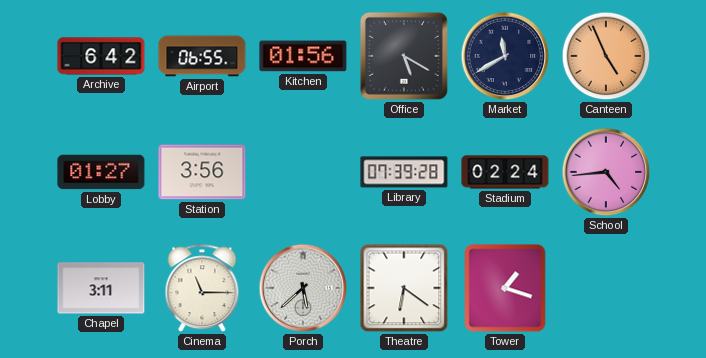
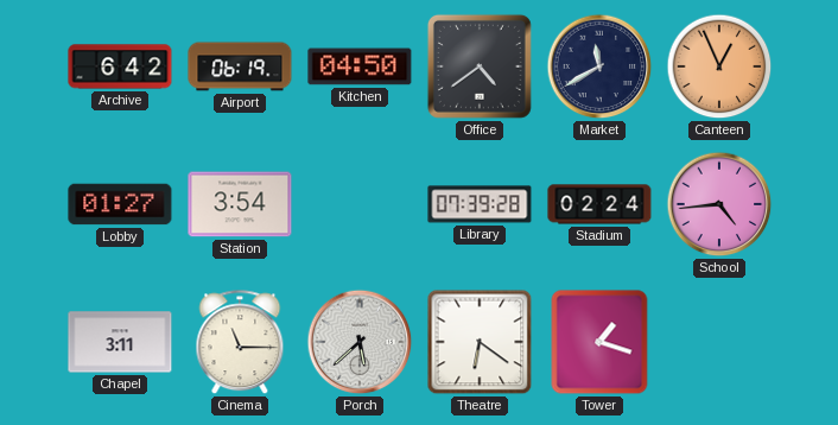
Airport: 06:55 -> 06:19
Kitchen: 01:56 -> 04:50
Office: 5:20 -> 4:39
Canteen: 4:56 -> 12:56
Station: 3:56 -> 3:54
